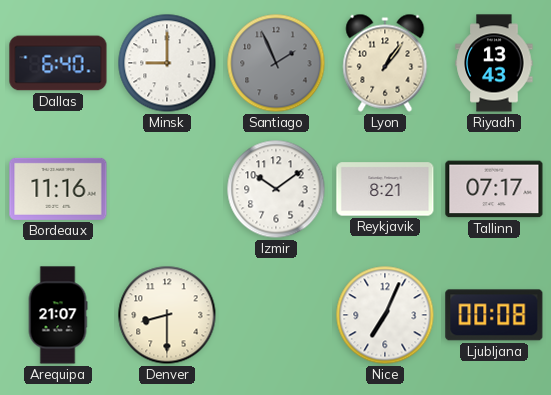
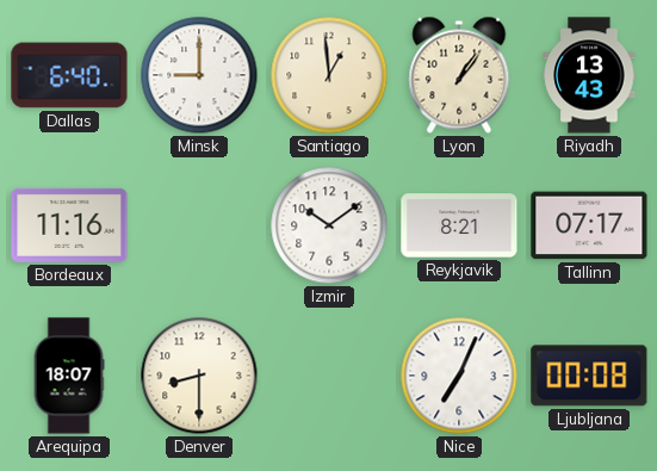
Santiago: 1:56 -> 12:59
Santiago dial: grey -> cream
Arequipa: 21:07 -> 18:07
